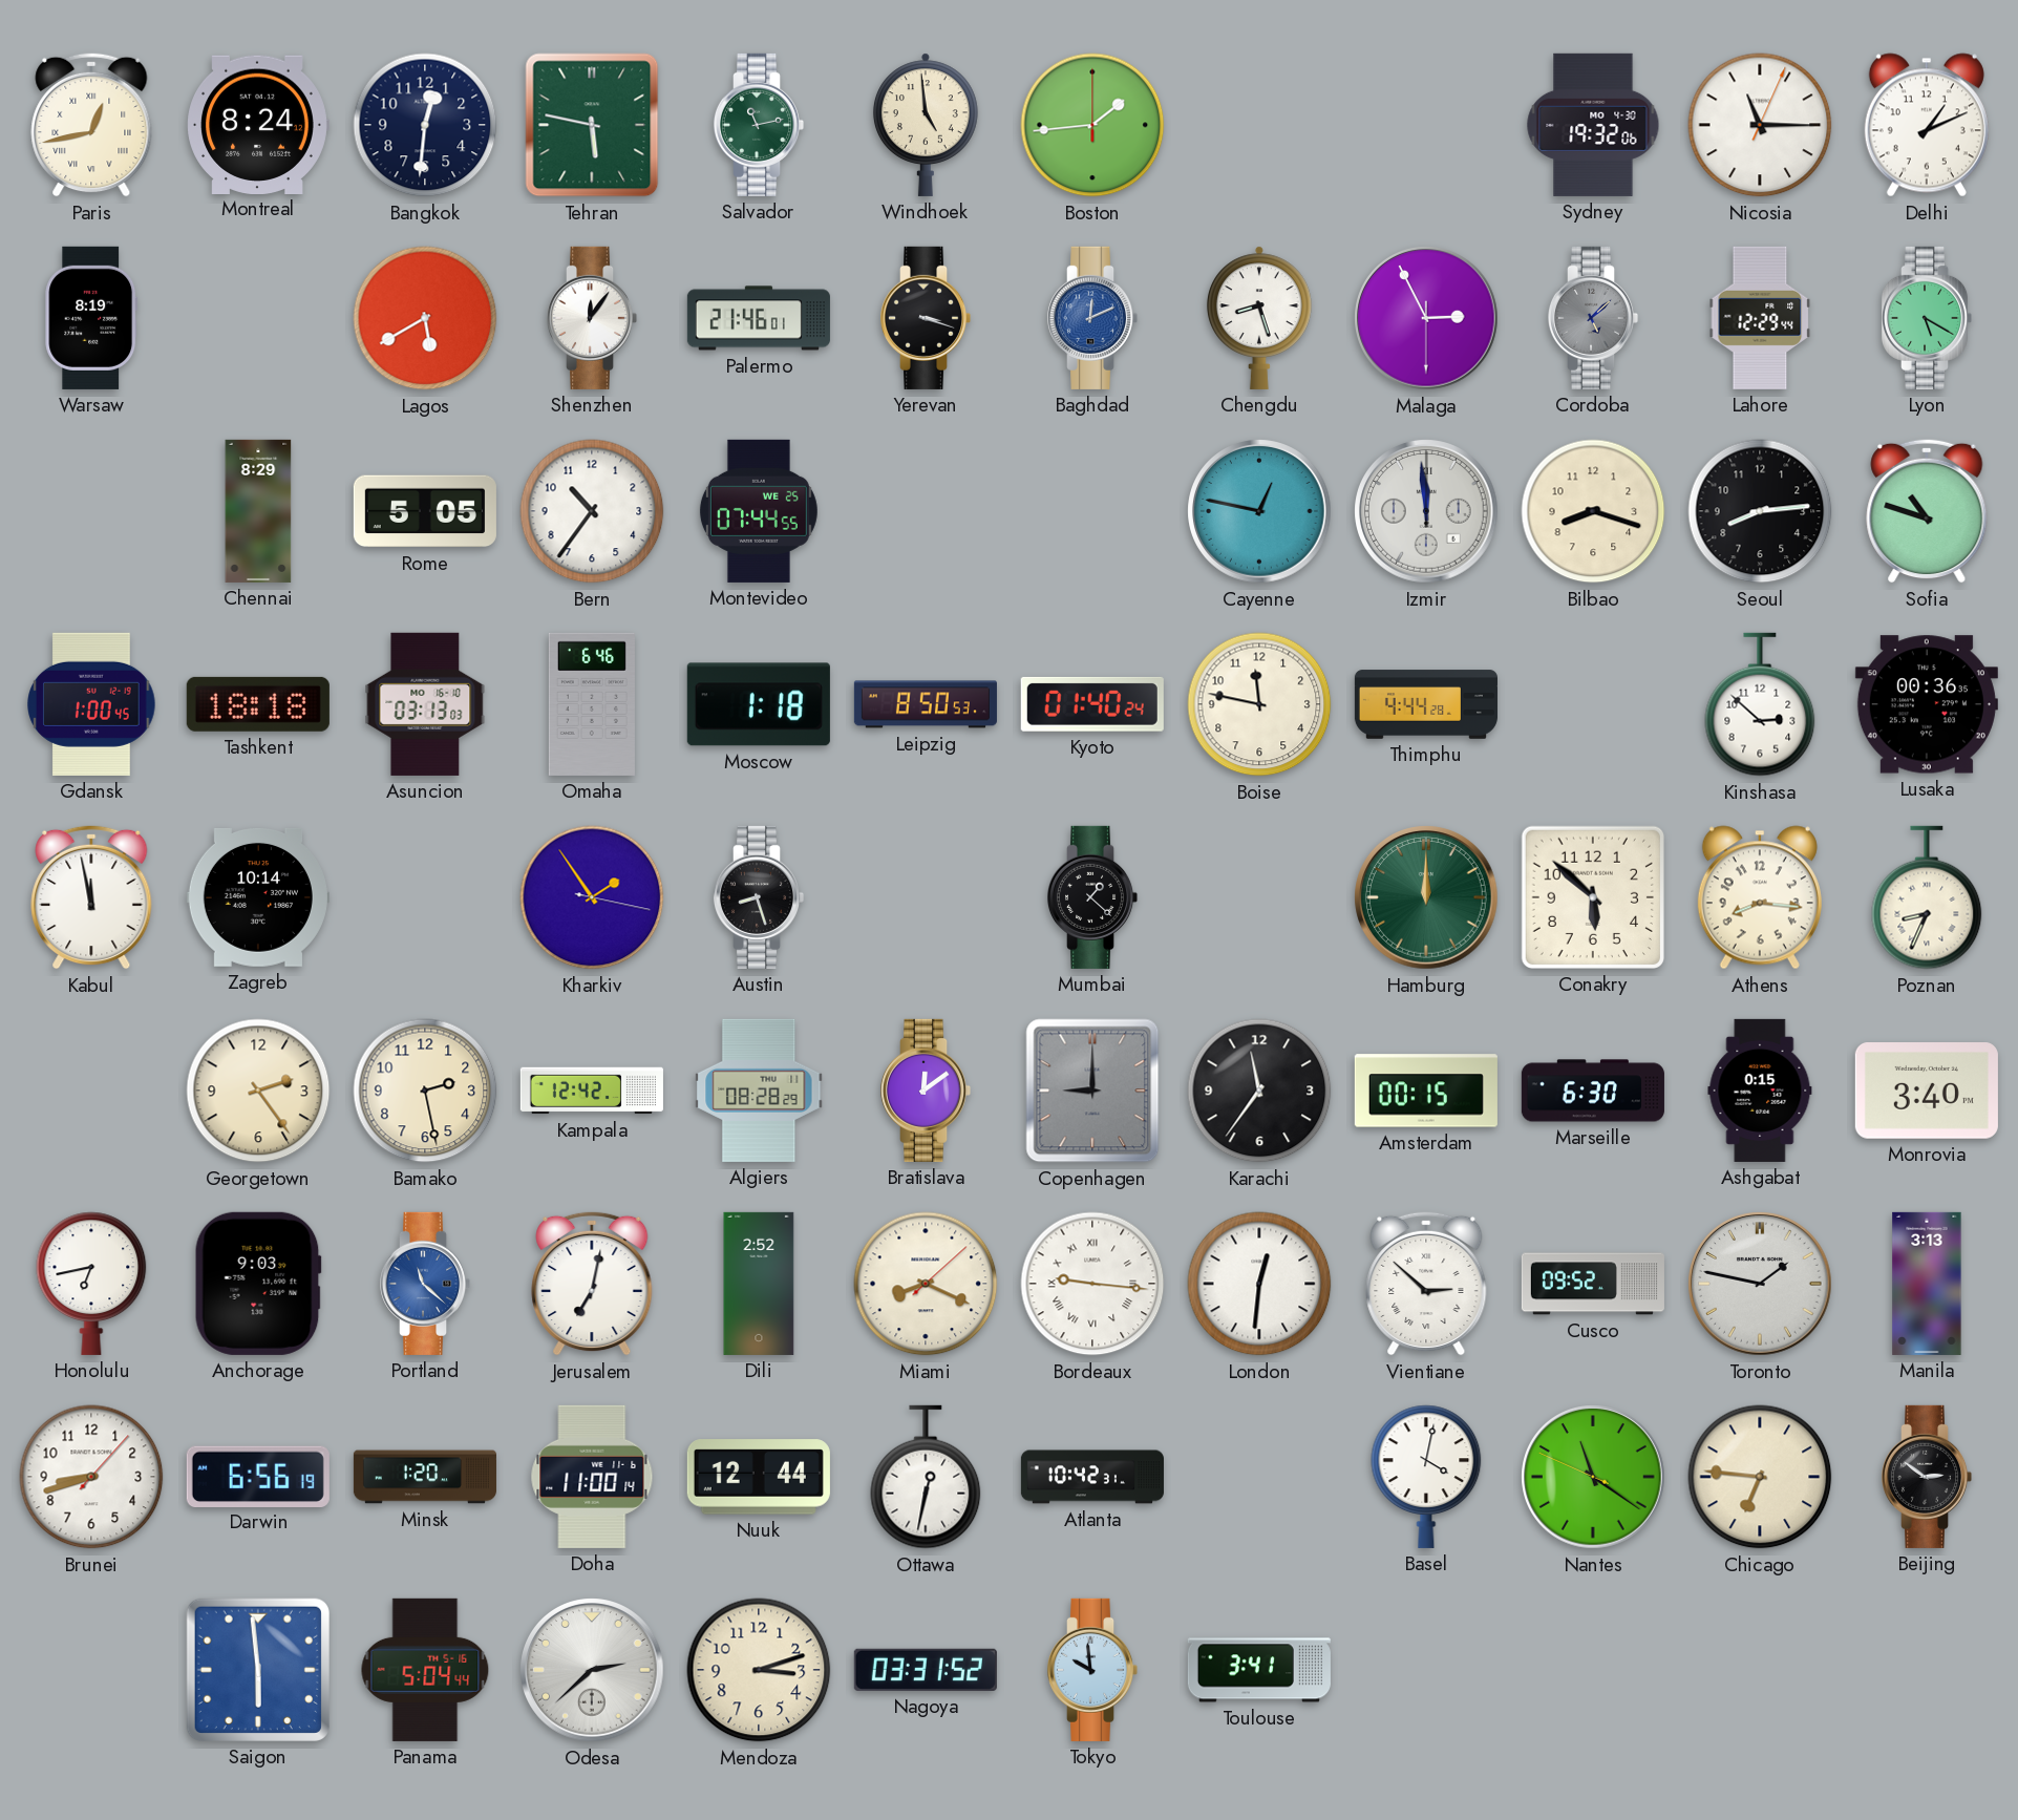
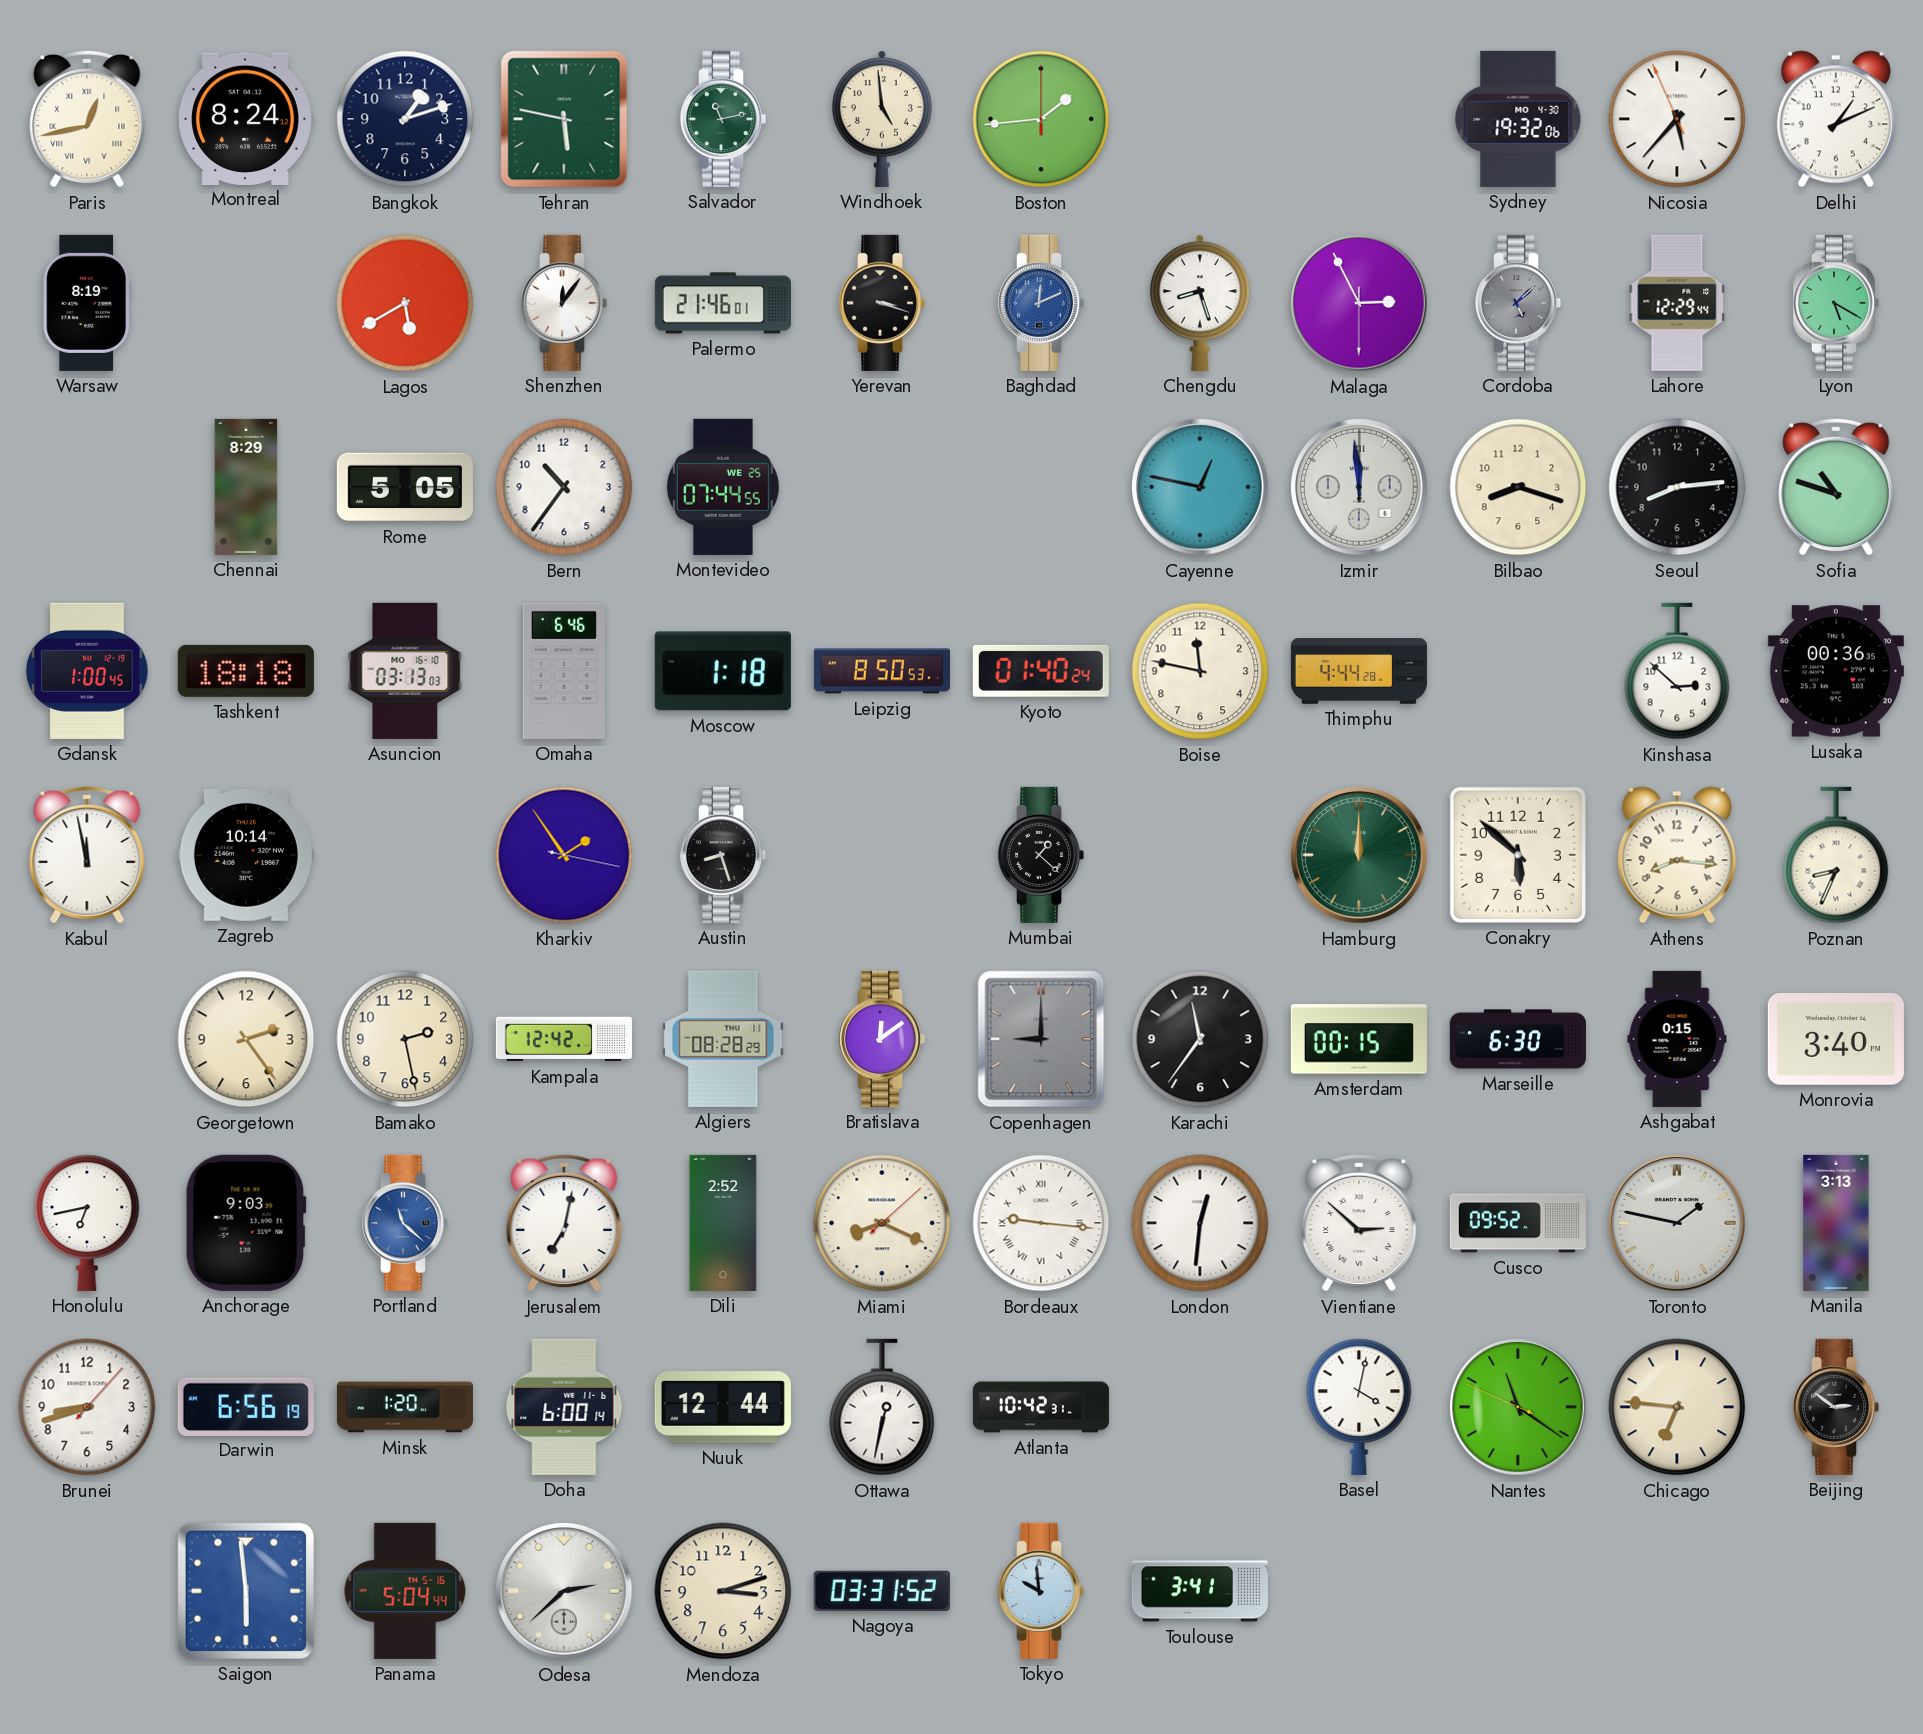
Bangkok: 12:31 -> 1:12
Nicosia: 11:15 -> 5:36
Doha: 11:00 -> 6:00
